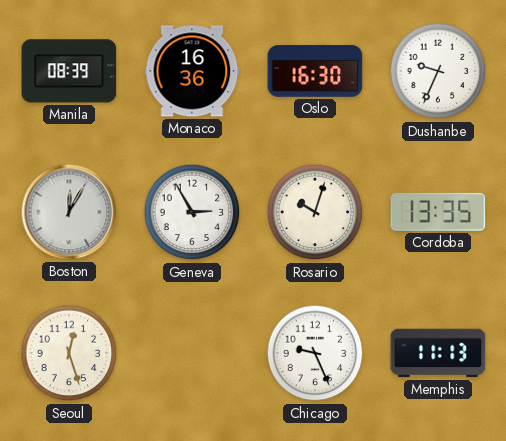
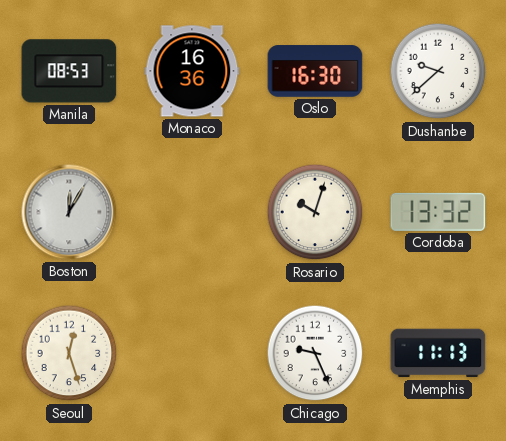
Manila: 08:39 -> 08:53
Dushanbe: 9:34 -> 9:38
Geneva: 2:55 -> none
Cordoba: 13:35 -> 13:32
